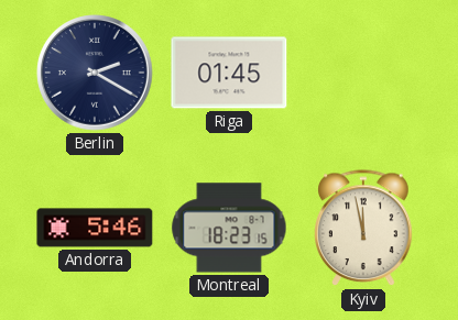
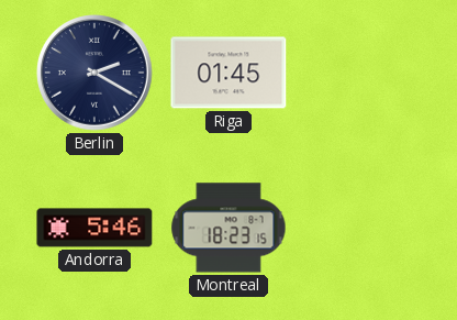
Kyiv: 11:58 -> none
